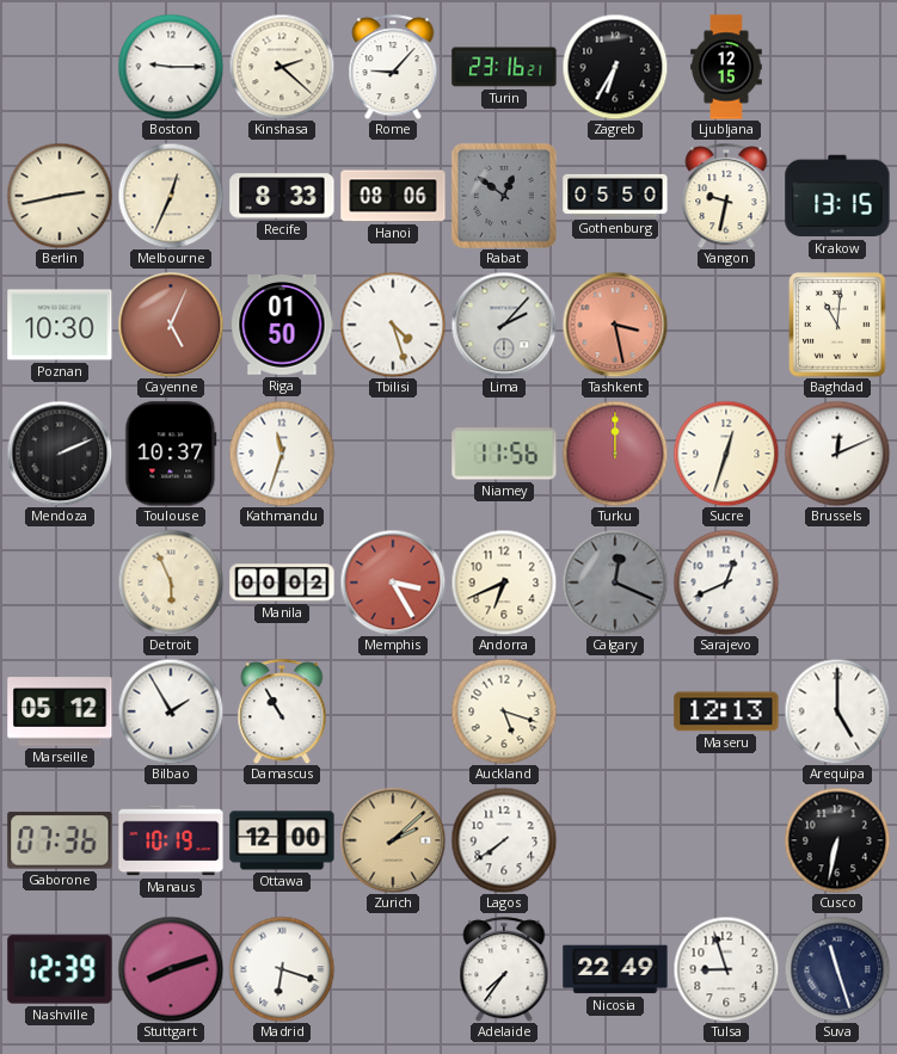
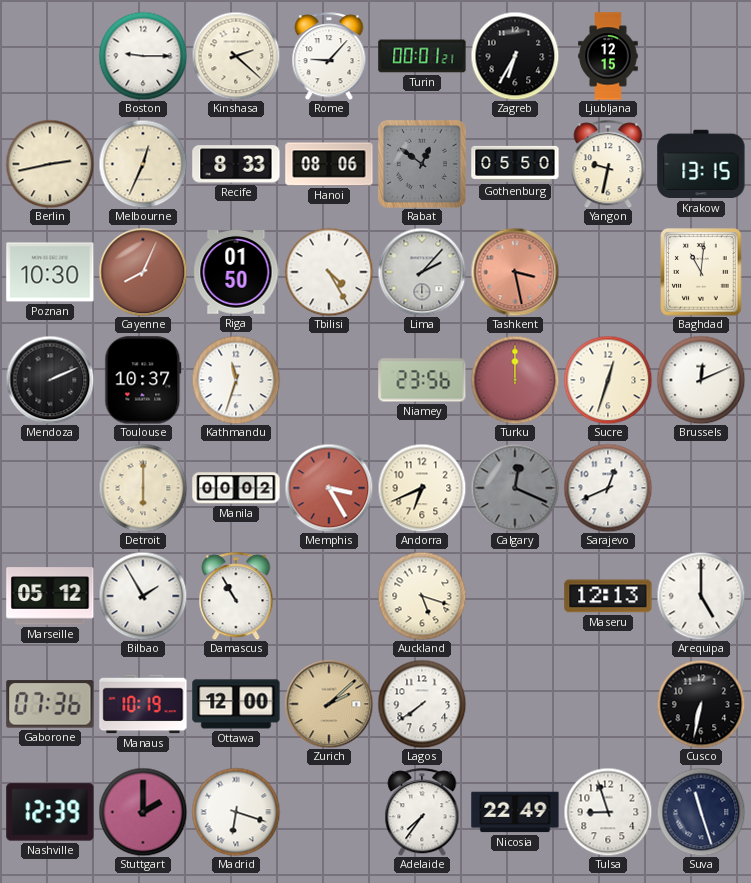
Turin: 23:16 -> 00:01
Cayenne: 5:04 -> 8:04
Tbilisi: 4:27 -> 4:25
Niamey: 11:56 -> 23:56
Detroit: 5:56 -> 6:00
Stuttgart: 8:12 -> 2:00
